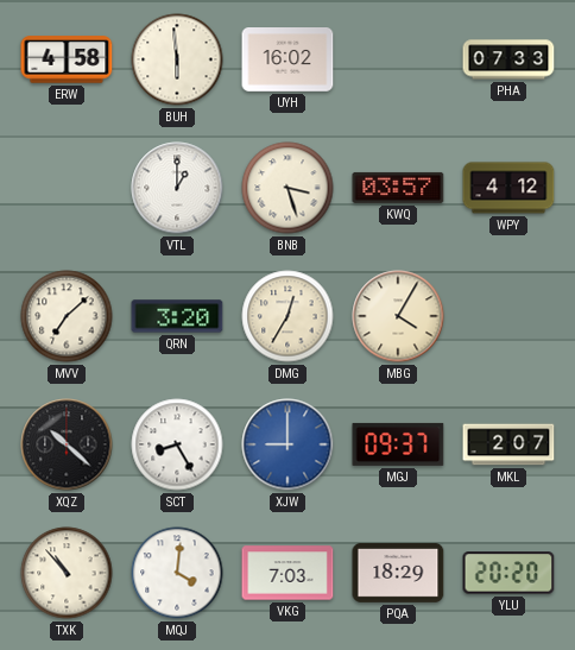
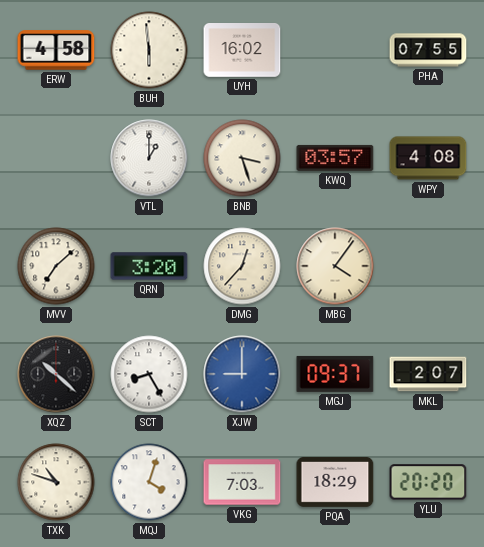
PHA: 07:33 -> 07:55
WPY: 4:12 -> 4:08
DMG: 12:35 -> 12:37
MBG: 4:05 -> 4:06
TXK: 10:53 -> 10:48
MQJ: 4:01 -> 4:03
